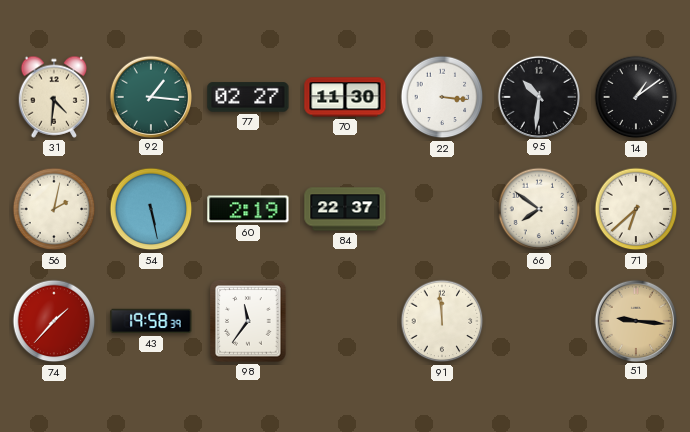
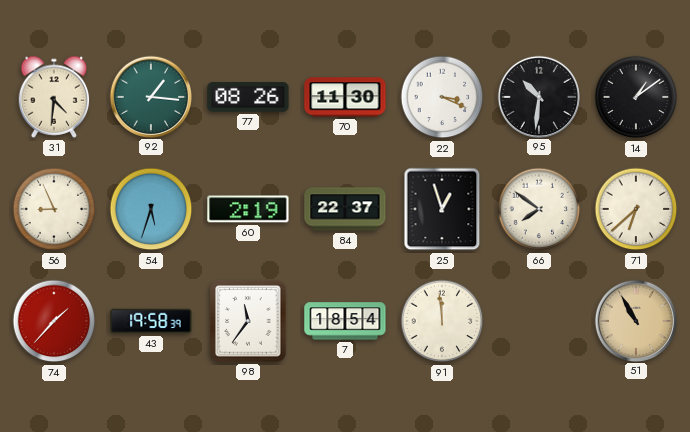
77: 02:27 -> 08:26
22: 3:16 -> 3:19
56: 2:02 -> 8:56
54: 5:28 -> 5:33
25: none -> 12:57
7: none -> 18:54
51: 9:16 -> 10:55
